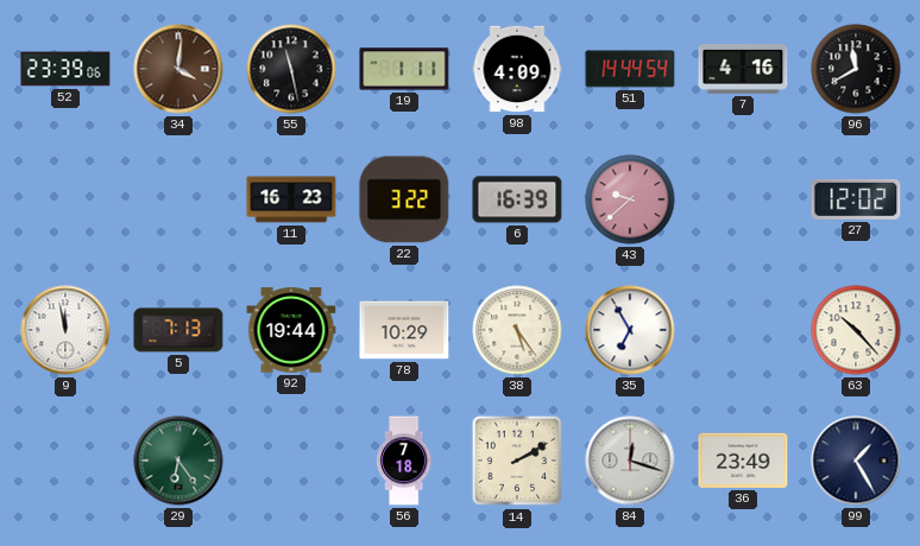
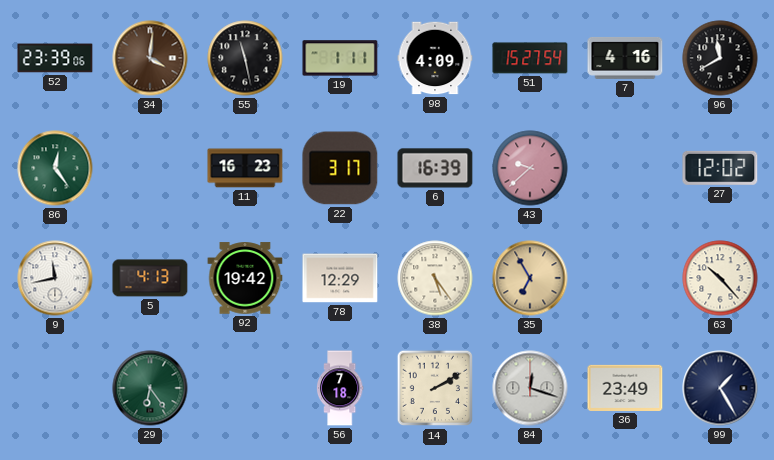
51: 14:44 -> 15:27
86: none -> 12:24
22: 3:22 -> 3:17
9: 11:58 -> 11:43
5: 7:13 -> 4:13
92: 19:44 -> 19:42
78: 10:29 -> 12:29
35 dial: white -> champagne
